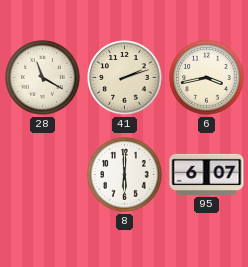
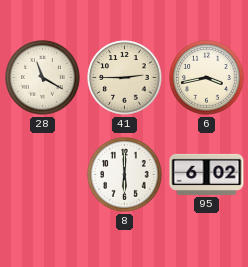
41: 2:12 -> 2:45
95: 6:07 -> 6:02
